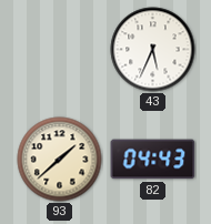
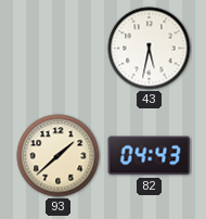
43: 5:34 -> 5:32
